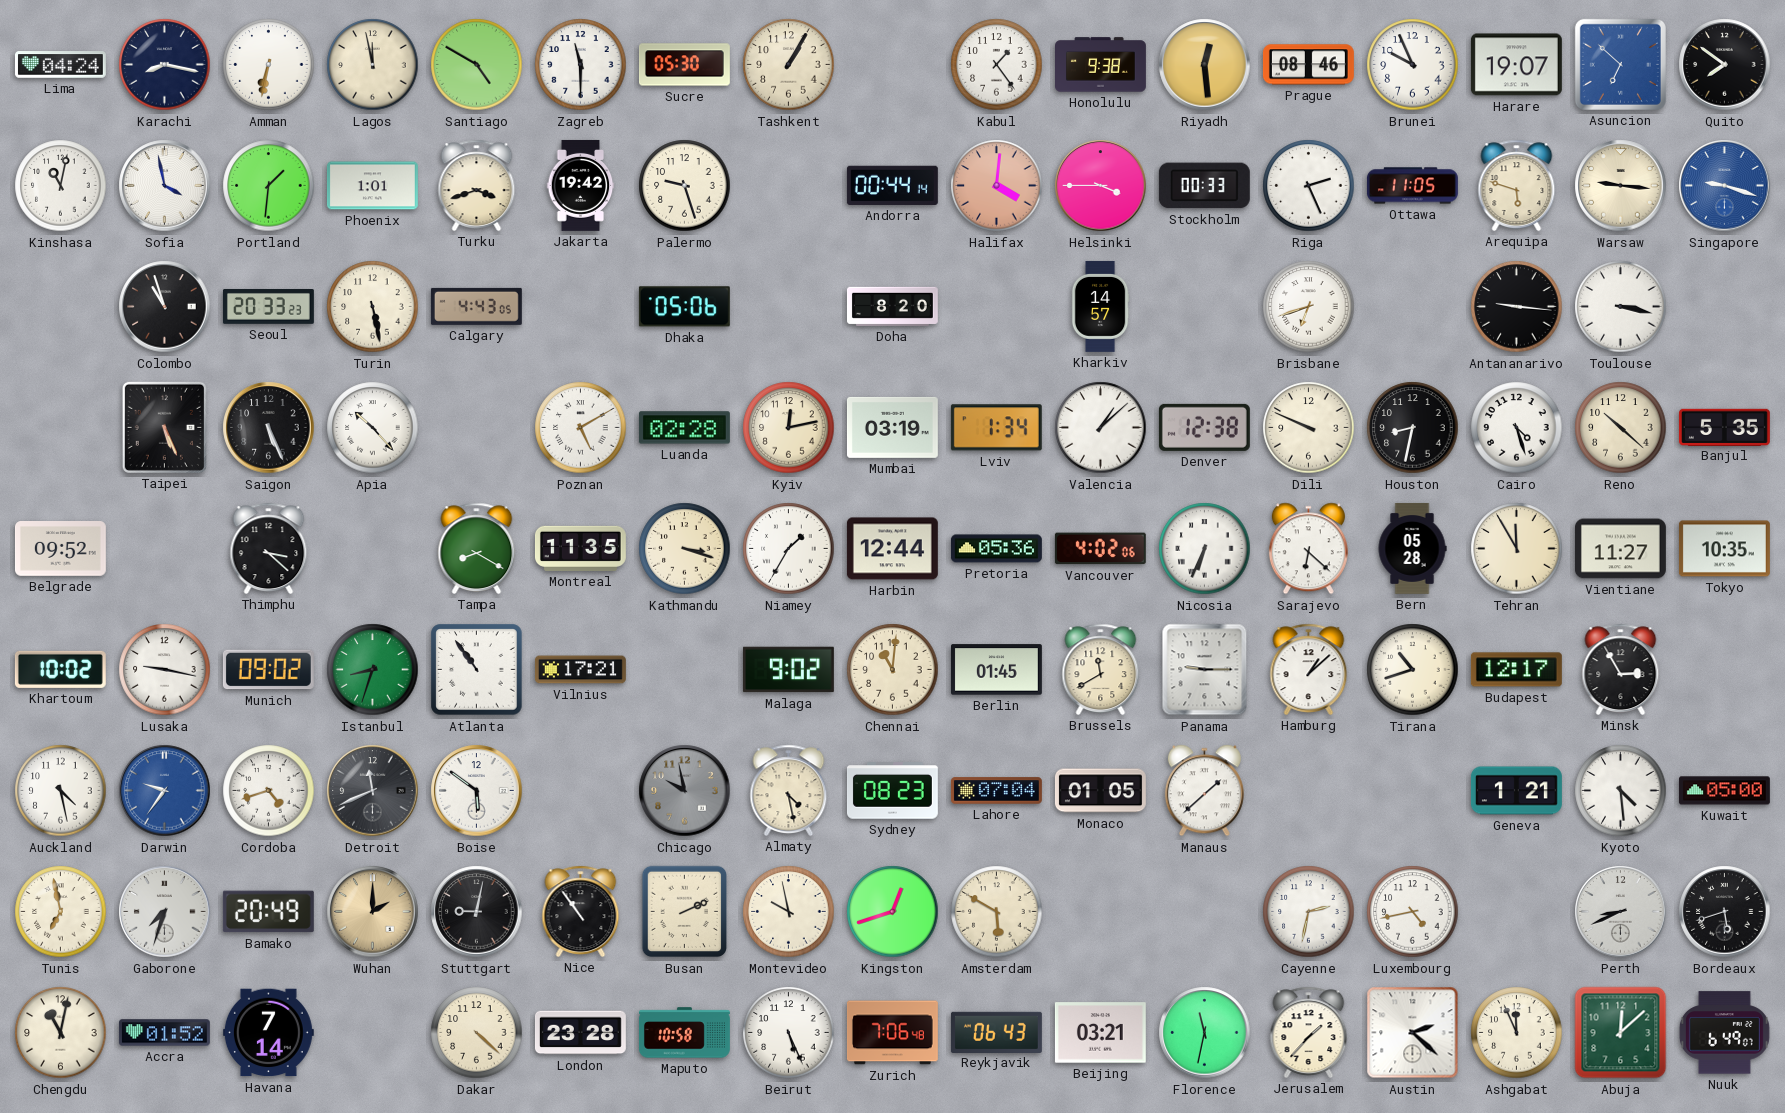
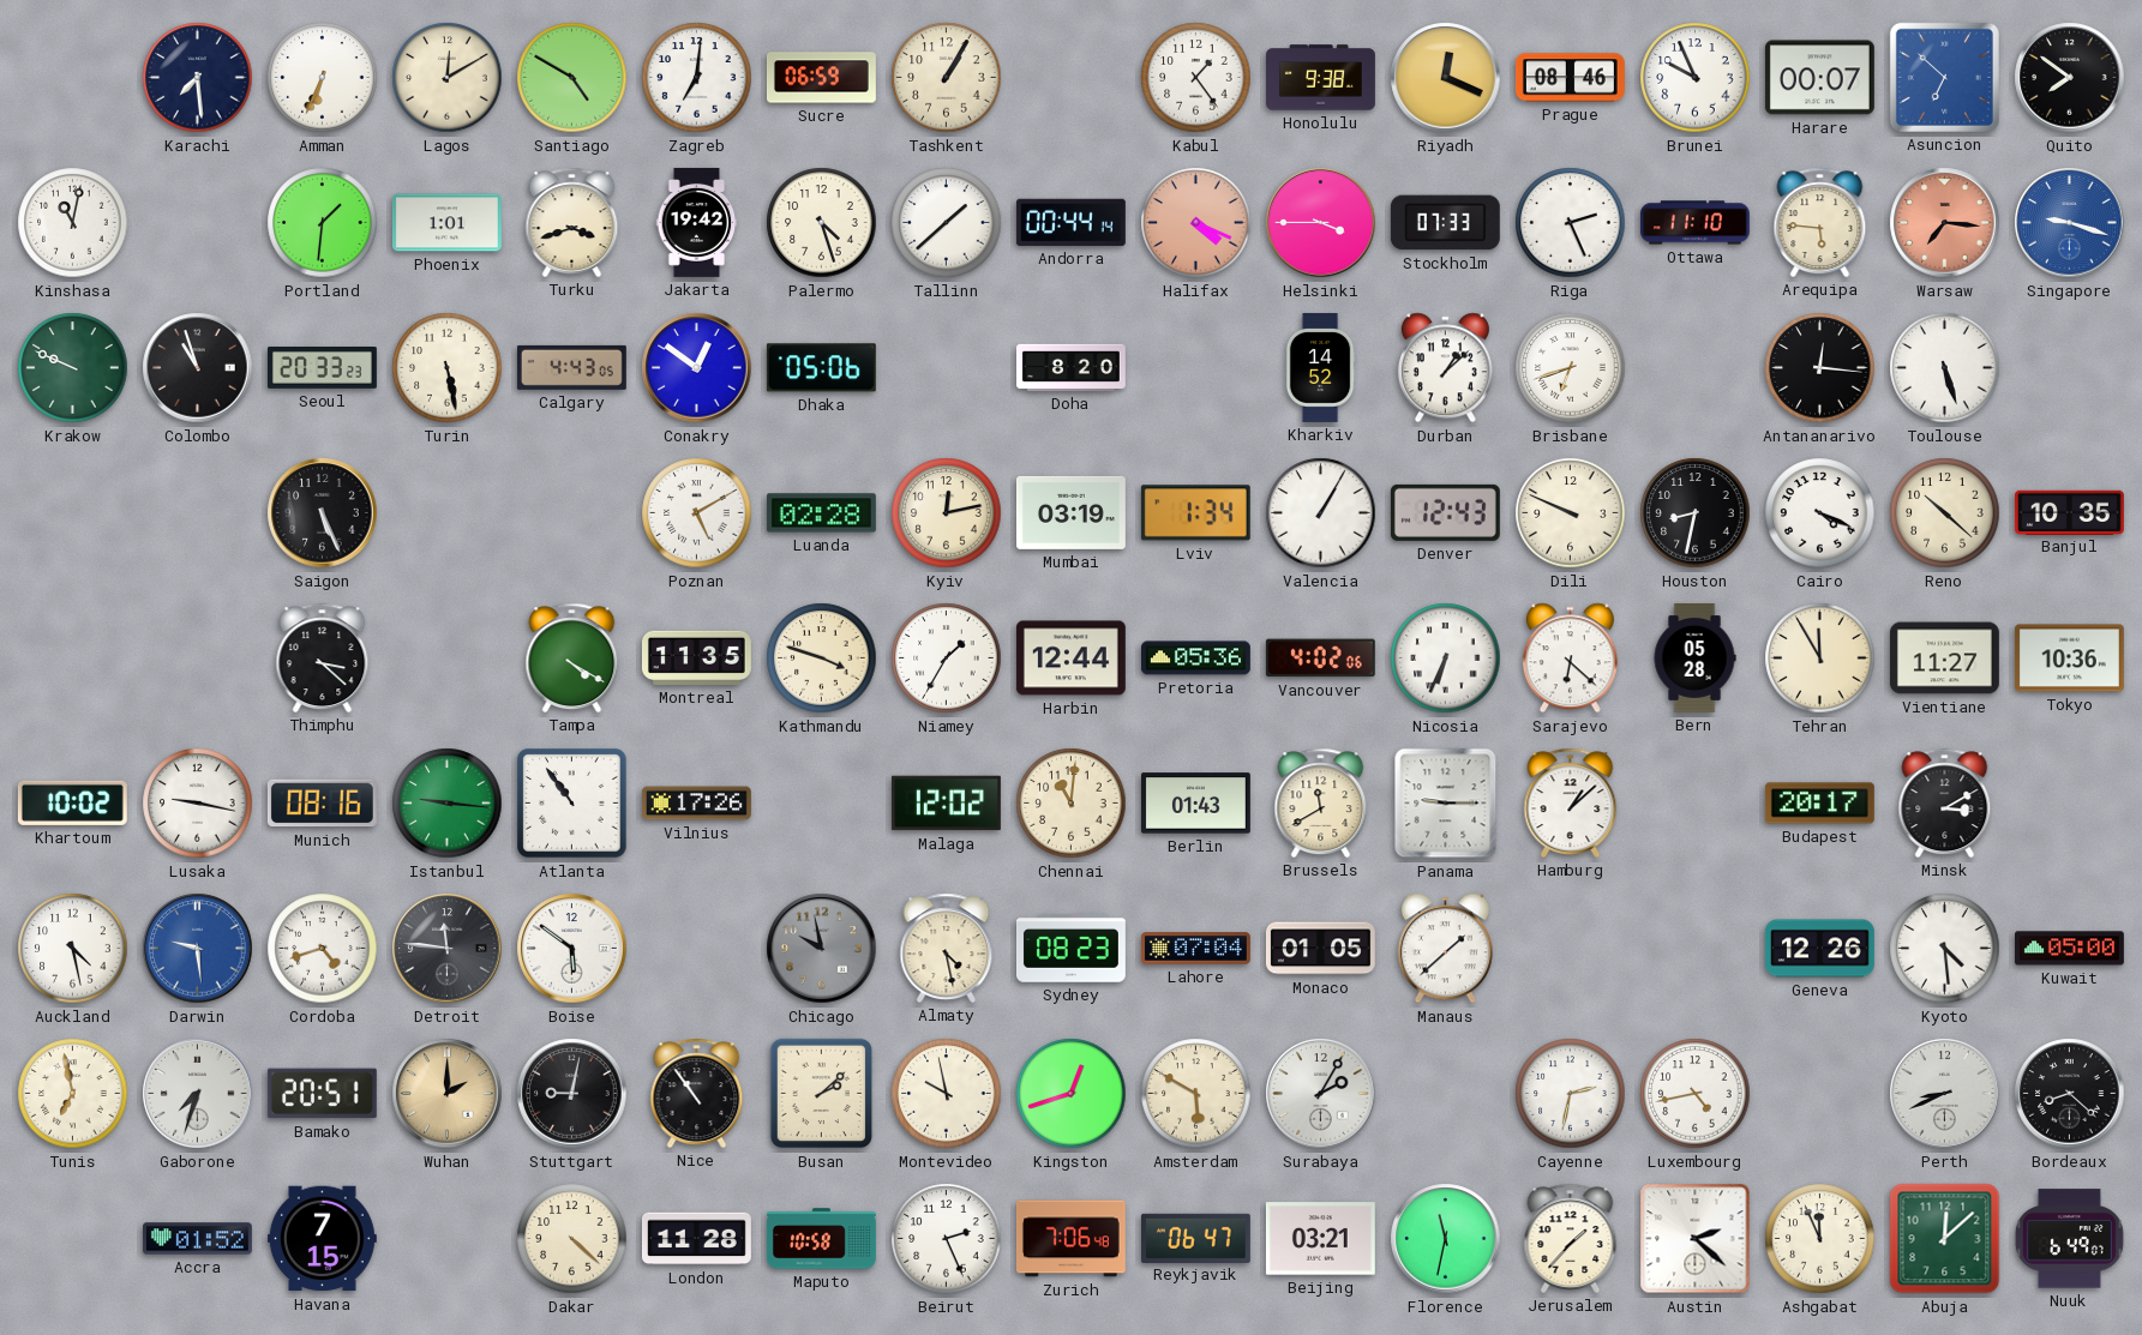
Lima: 04:24 -> none
Karachi: 8:17 -> 7:29
Amman: 6:32 -> 6:34
Lagos: 11:58 -> 12:10
Zagreb: 11:30 -> 7:01
Sucre: 05:30 -> 06:59
Riyadh: 12:29 -> 12:19
Harare: 19:07 -> 00:07
Sofia: 3:58 -> none
Palermo: 9:27 -> 4:27
Tallinn: none -> 1:38
Halifax: 4:01 -> 4:19
Stockholm: 00:33 -> 07:33
Ottawa: 11:05 -> 11:10
Arequipa: 5:48 -> 5:46
Warsaw: 9:16 -> 7:16
Warsaw dial: cream -> salmon
Krakow: none -> 9:49
Conakry: none -> 12:51
Kharkiv: 14:57 -> 14:52
Durban: none -> 1:08
Antananarivo: 9:16 -> 12:16
Toulouse: 3:17 -> 5:27
Taipei: 5:26 -> none
Apia: 10:23 -> none
Valencia: 1:08 -> 1:05
Denver: 12:38 -> 12:43
Cairo: 4:27 -> 4:19
Banjul: 5:35 -> 10:35
Belgrade: 09:52 -> none
Tampa: 8:20 -> 4:20
Kathmandu: 3:18 -> 3:48
Tokyo: 10:35 -> 10:36
Munich: 09:02 -> 08:16
Istanbul: 8:33 -> 9:16
Vilnius: 17:21 -> 17:26
Malaga: 9:02 -> 12:02
Berlin: 01:45 -> 01:43
Tirana: 10:42 -> none
Budapest: 12:17 -> 20:17
Minsk: 2:55 -> 3:10
Darwin: 9:36 -> 9:29
Detroit: 11:41 -> 11:46
Geneva: 1:21 -> 12:26
Bamako: 20:49 -> 20:51
Busan: 2:11 -> 2:08
Surabaya: none -> 2:05
Bordeaux: 5:42 -> 8:22
Chengdu: 11:02 -> none
Havana: 7:14 -> 7:15
London: 23:28 -> 11:28
Beirut: 5:26 -> 2:26
Reykjavik: 06:43 -> 06:47
